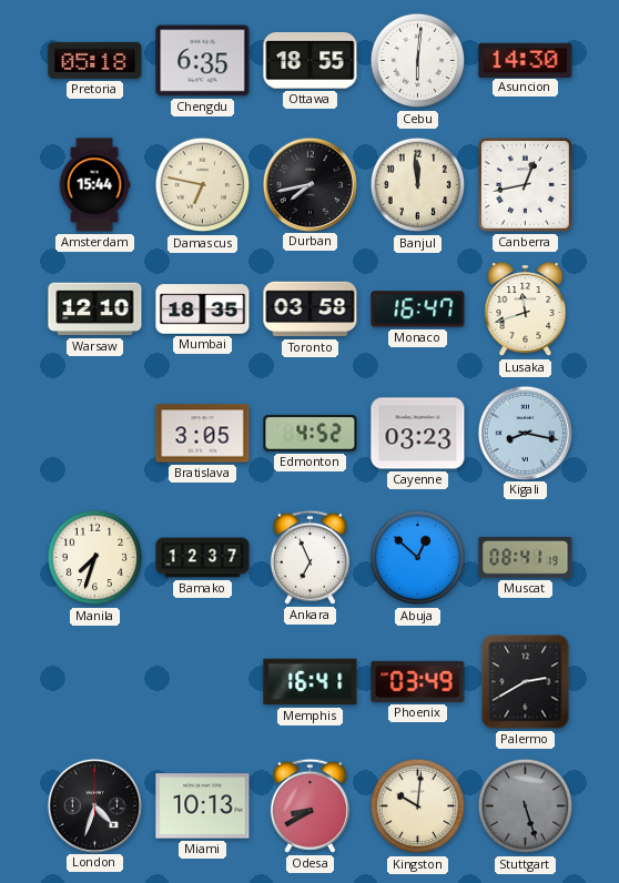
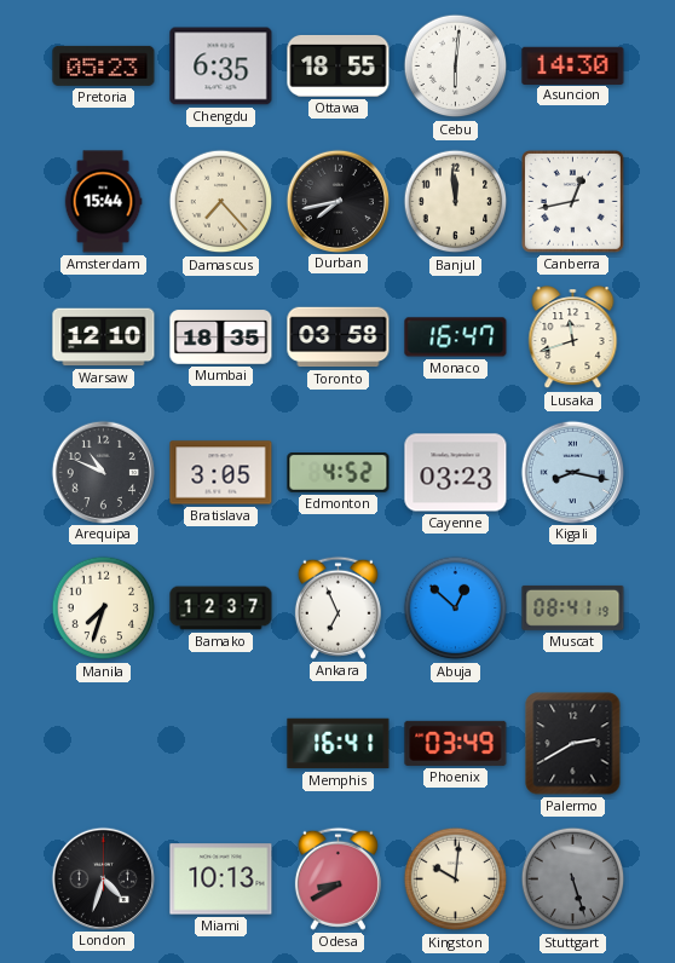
Pretoria: 05:18 -> 05:23
Damascus: 6:47 -> 7:23
Arequipa: none -> 10:49
